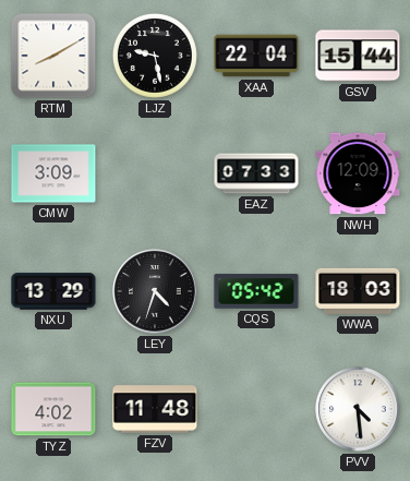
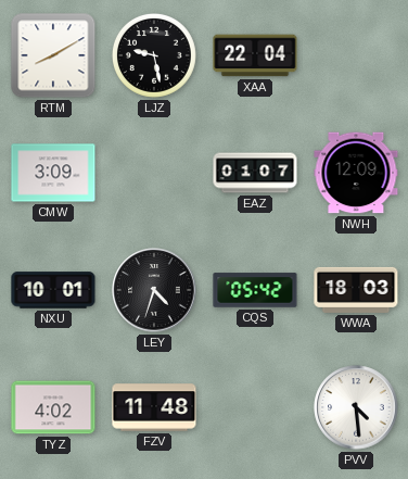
GSV: 15:44 -> none
EAZ: 07:33 -> 01:07
NXU: 13:29 -> 10:01
